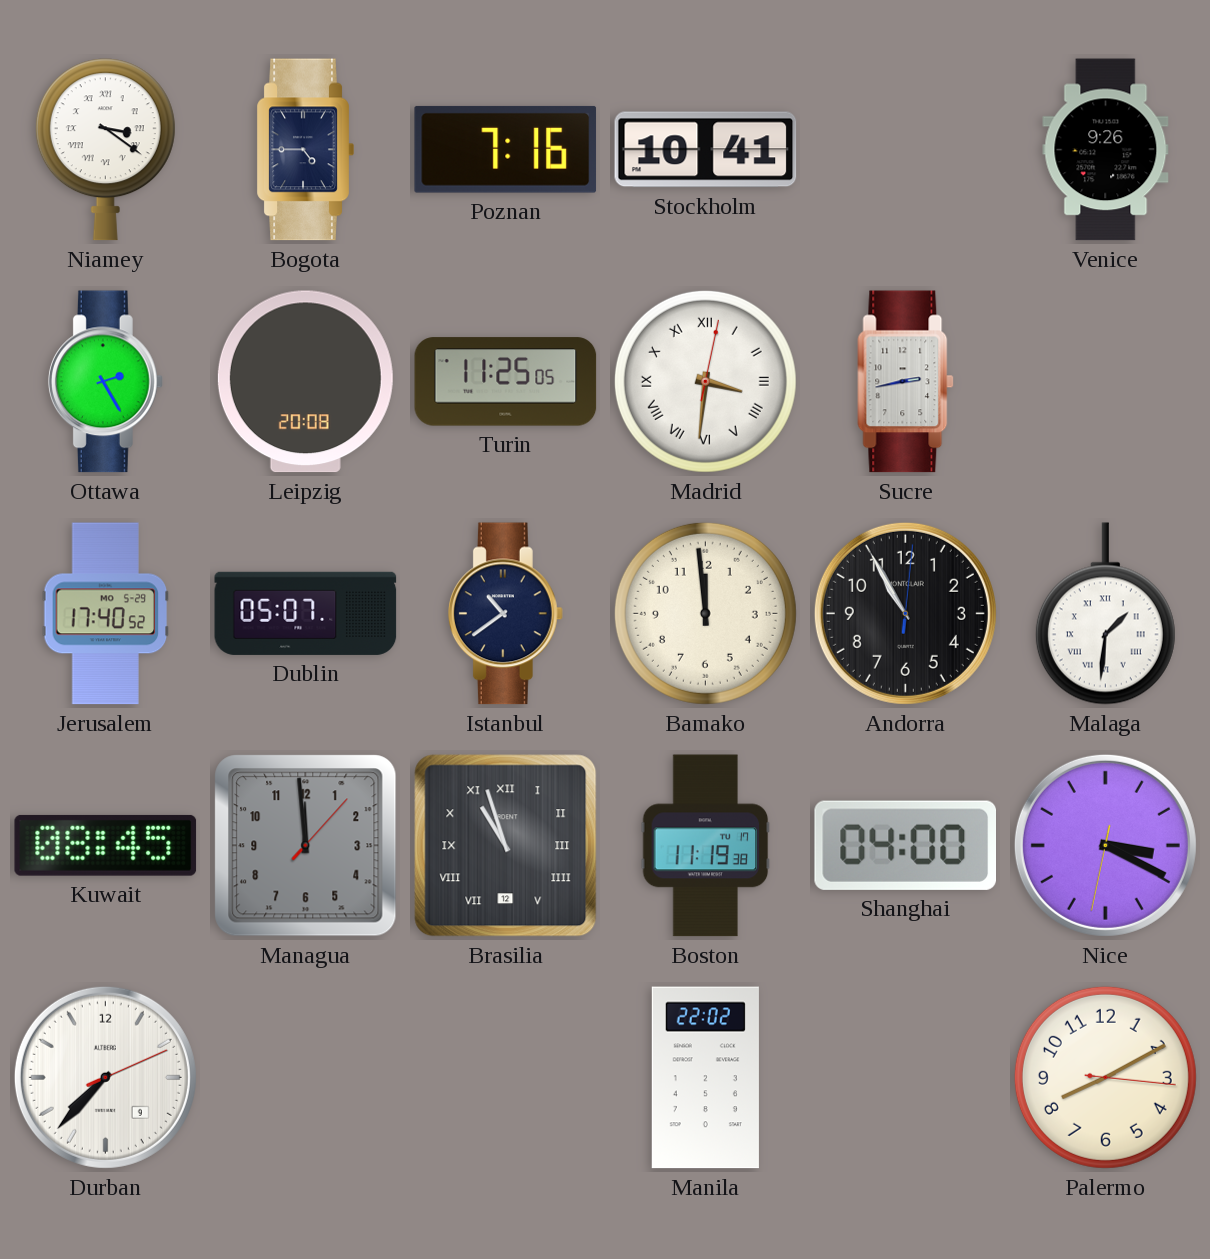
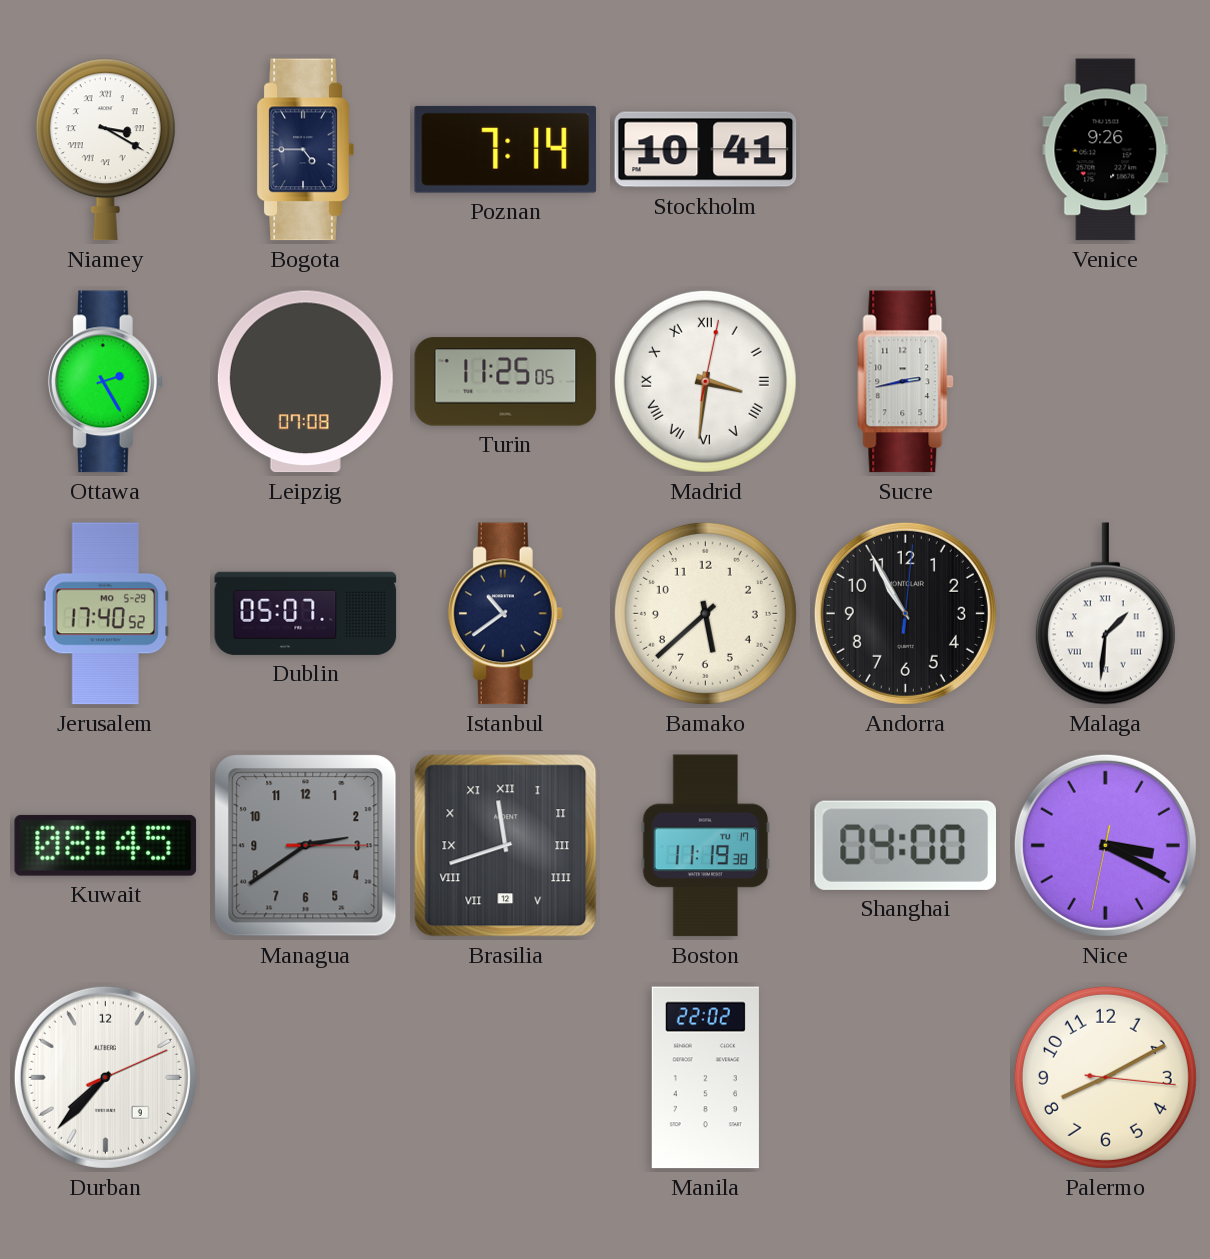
Niamey: 3:21 -> 3:20
Poznan: 7:16 -> 7:14
Leipzig: 20:08 -> 07:08
Bamako: 11:59 -> 5:38
Managua: 11:59 -> 2:39
Brasilia: 10:57 -> 11:42
